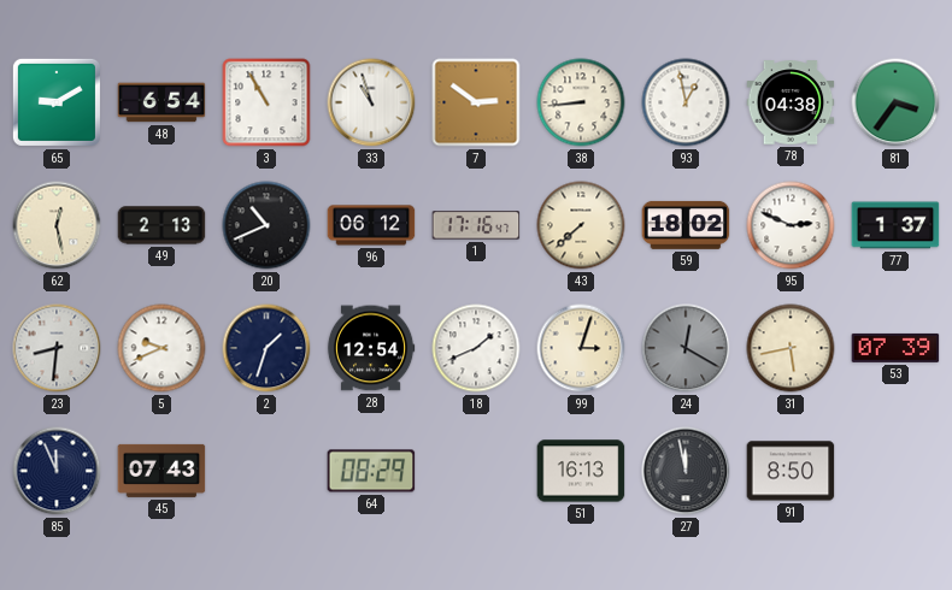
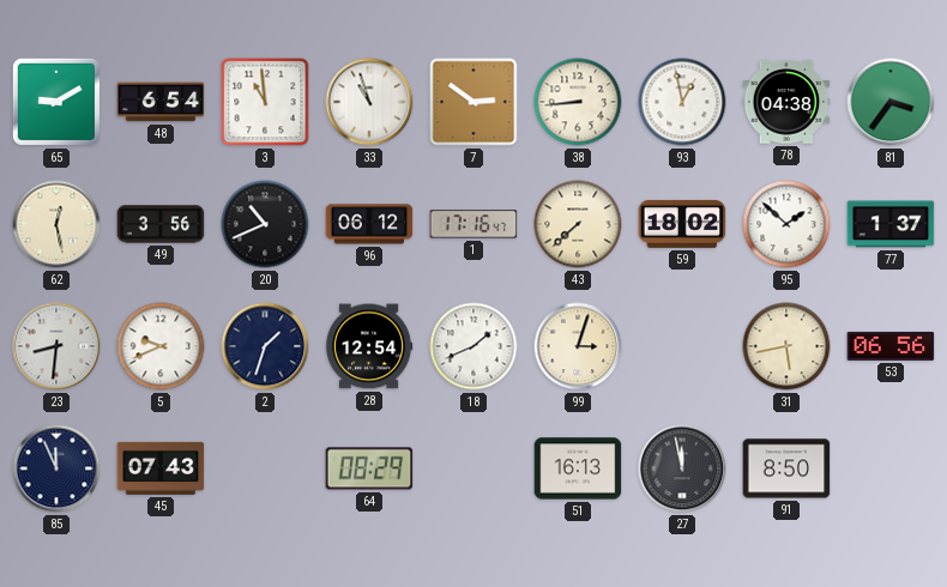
3: 10:55 -> 10:59
49: 2:13 -> 3:56
95: 2:49 -> 1:52
24: 12:20 -> none
53: 07:39 -> 06:56
